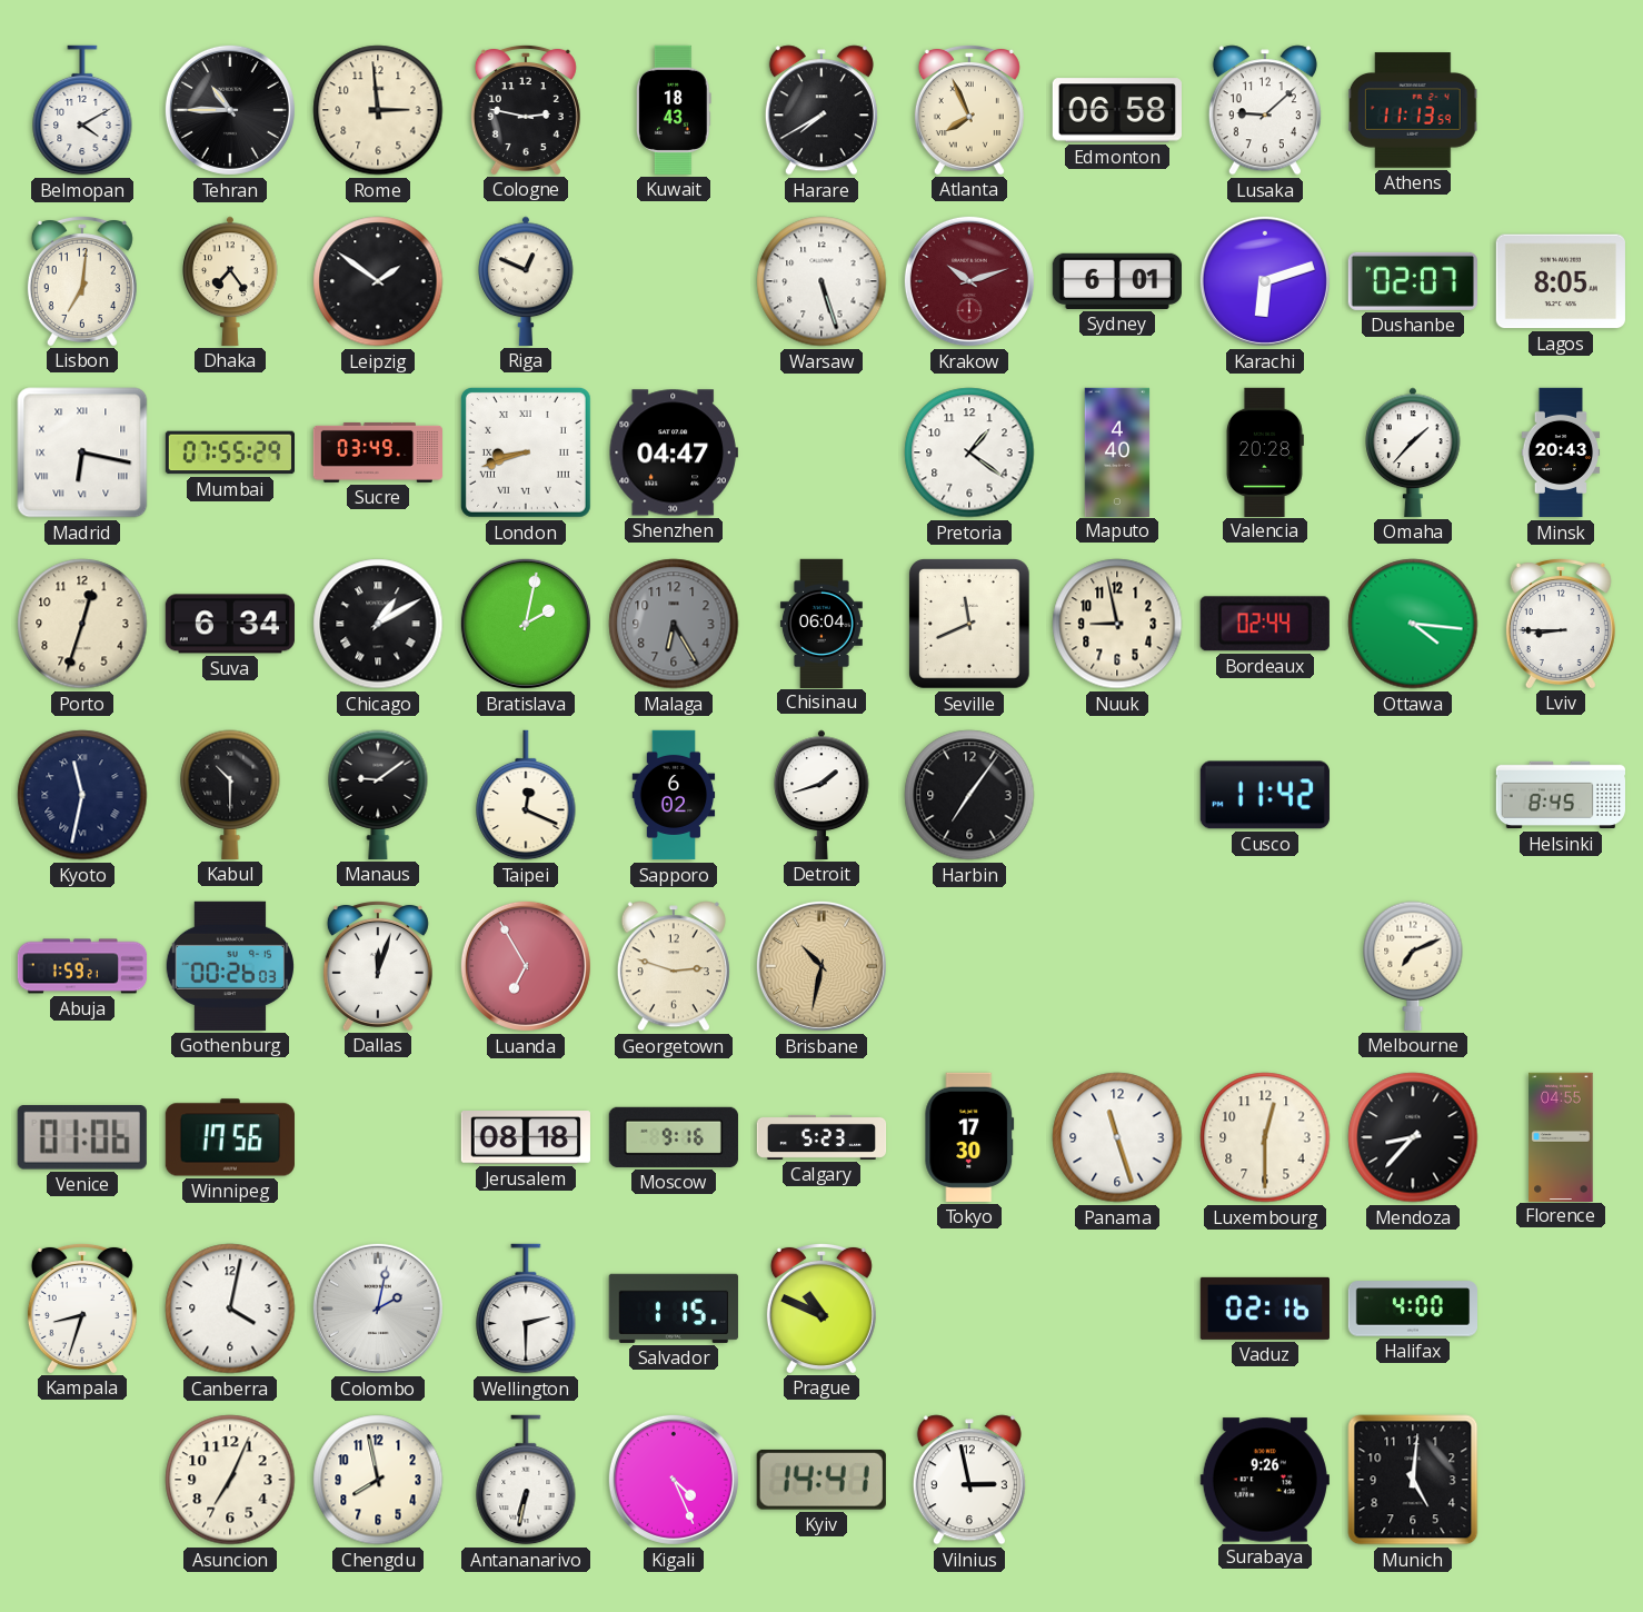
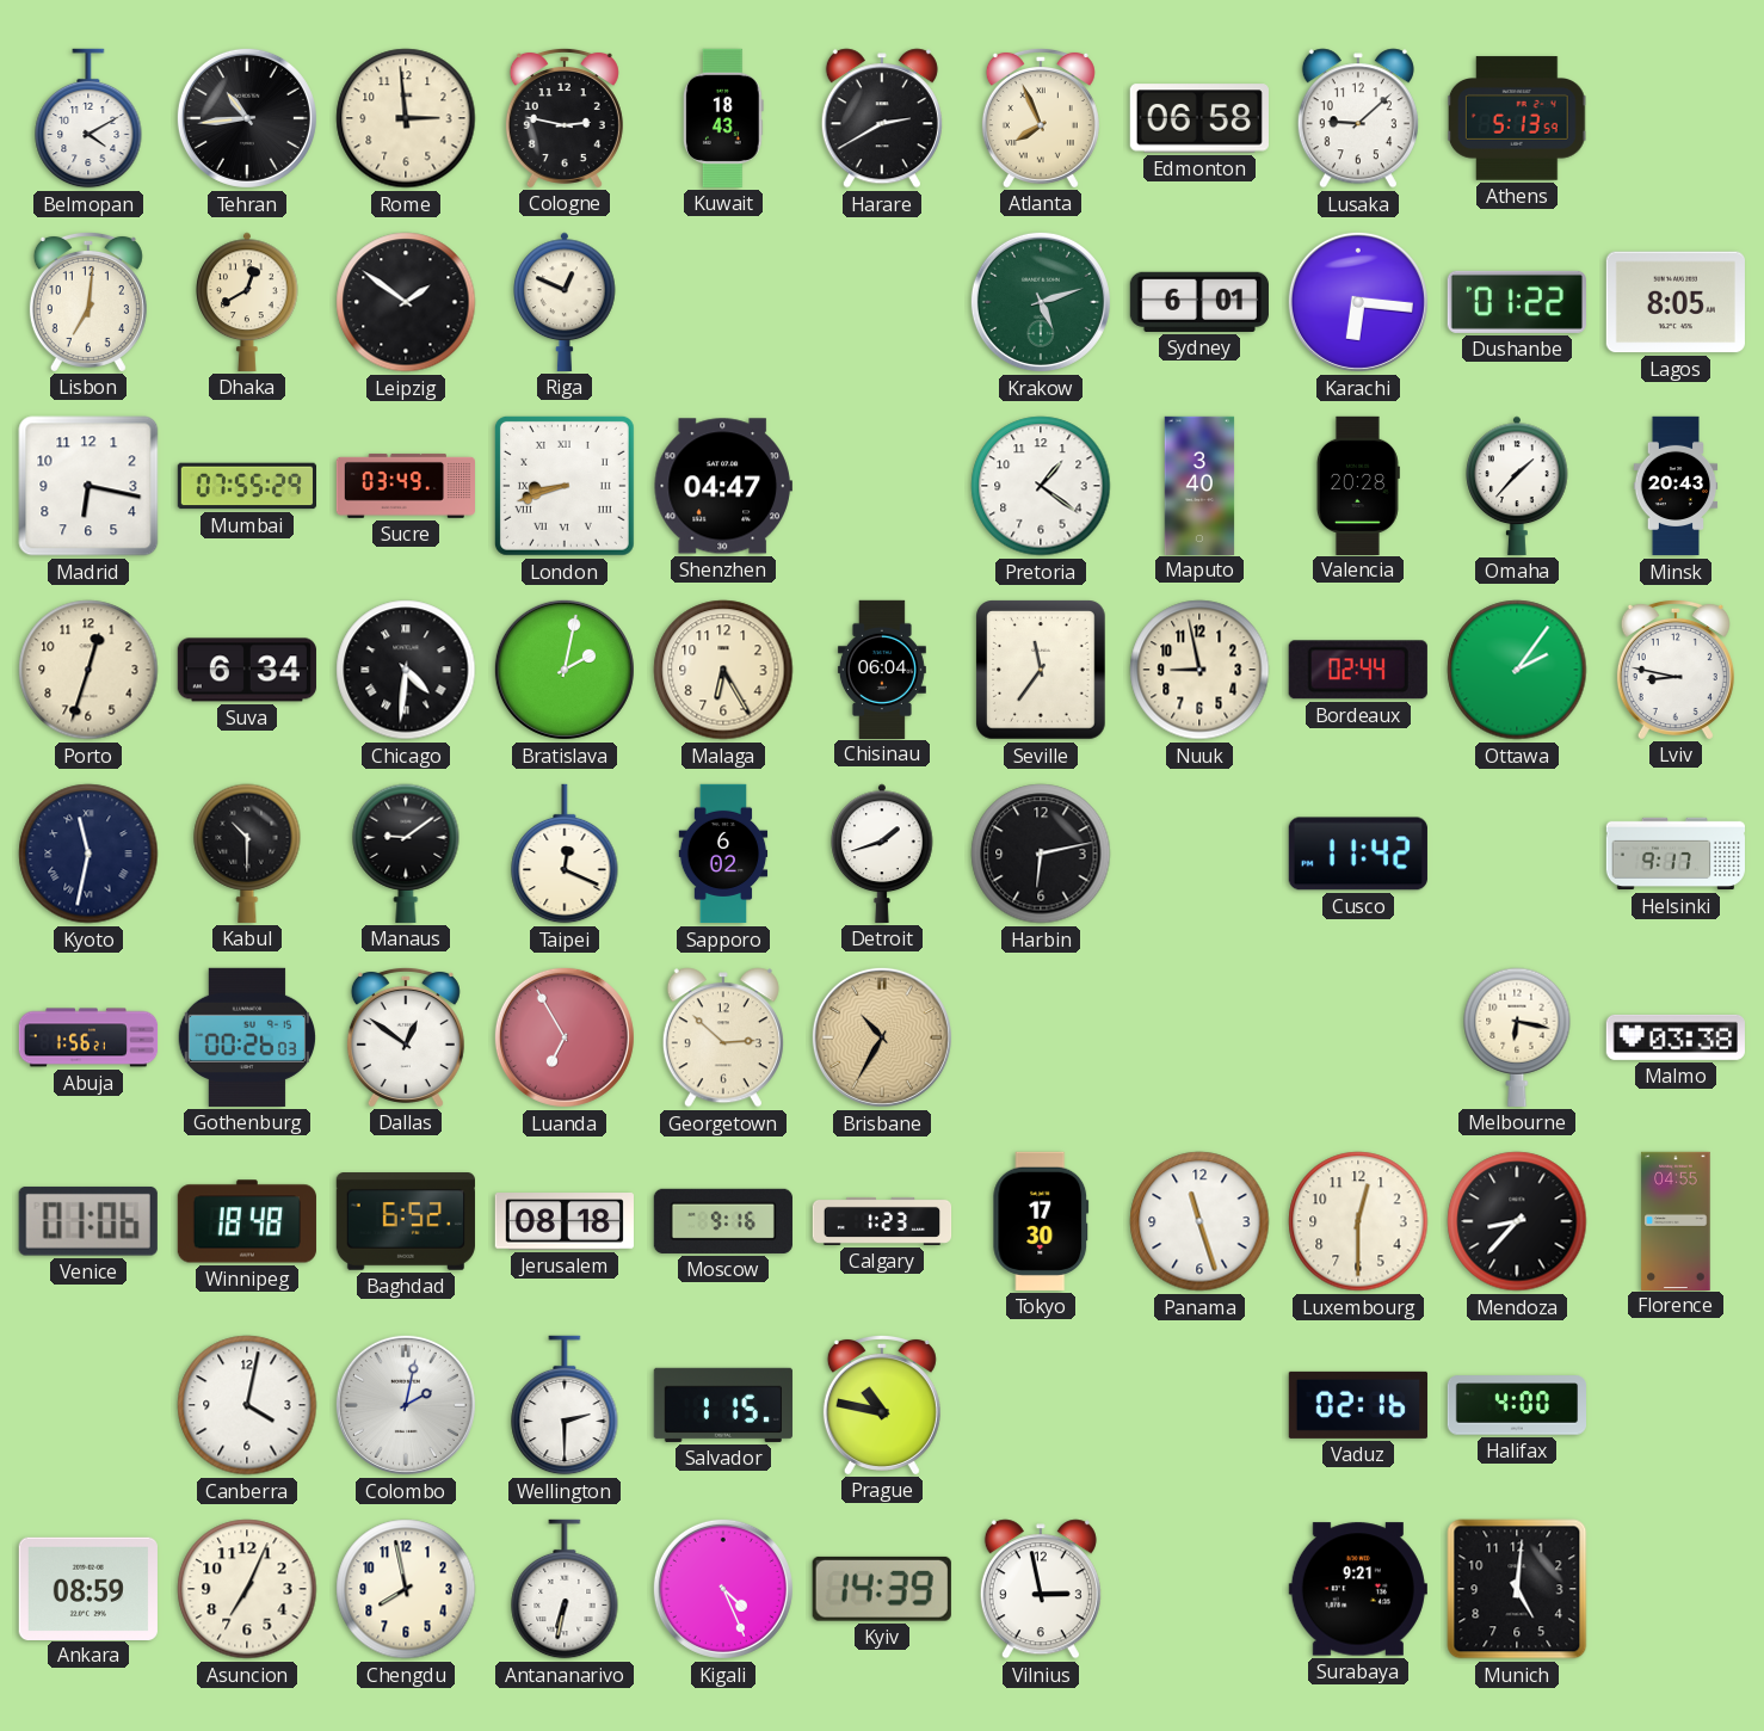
Tehran: 10:45 -> 10:44
Harare: 7:40 -> 2:40
Athens: 11:13 -> 5:13
Dhaka: 7:24 -> 12:40
Warsaw: 5:27 -> none
Krakow: 10:12 -> 5:12
Krakow dial: burgundy -> green
Karachi: 6:12 -> 6:16
Dushanbe: 02:07 -> 01:22
Madrid numerals: Roman -> Arabic
Maputo: 4:40 -> 3:40
Chicago: 1:10 -> 4:31
Malaga dial: grey -> cream
Seville: 11:41 -> 11:36
Ottawa: 4:16 -> 2:06
Lviv: 8:45 -> 8:47
Harbin: 7:06 -> 6:13
Helsinki: 8:45 -> 9:17
Abuja: 1:59 -> 1:56
Dallas: 12:03 -> 12:51
Georgetown: 2:48 -> 2:52
Brisbane: 10:32 -> 10:35
Melbourne: 7:11 -> 6:17
Malmo: none -> 03:38
Winnipeg: 17:56 -> 18:48
Baghdad: none -> 6:52
Calgary: 5:23 -> 1:23
Kampala: 8:33 -> none
Prague: 10:49 -> 10:47
Ankara: none -> 08:59
Kyiv: 14:41 -> 14:39
Surabaya: 9:26 -> 9:21
